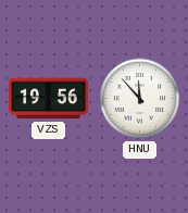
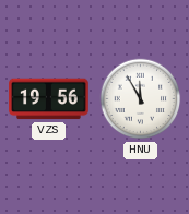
HNU: 11:53 -> 11:55
